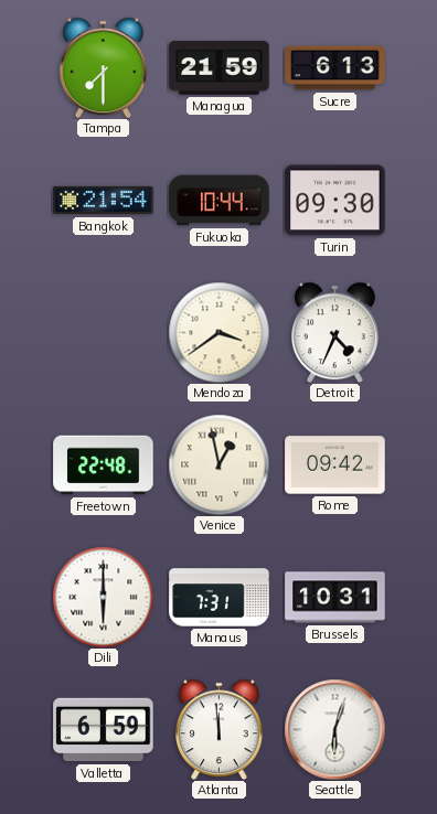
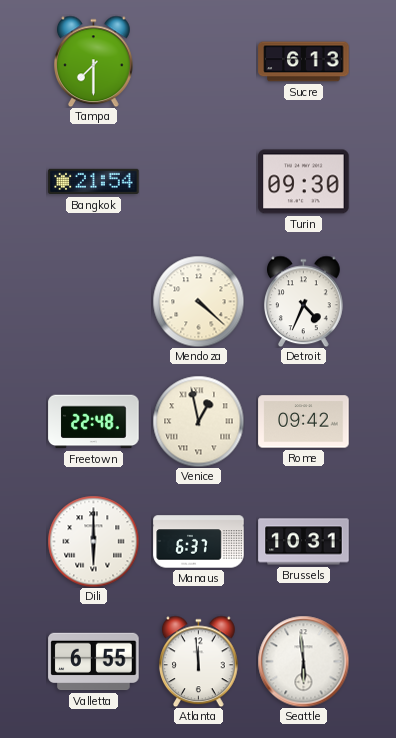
Managua: 21:59 -> none
Fukuoka: 10:44 -> none
Mendoza: 3:39 -> 4:22
Manaus: 7:31 -> 6:37
Valletta: 6:59 -> 6:55
Seattle: 6:03 -> 5:59
